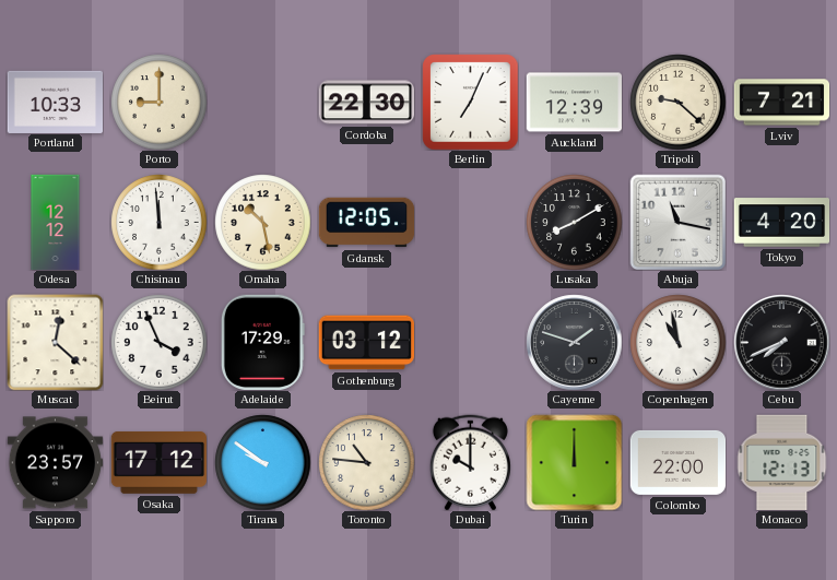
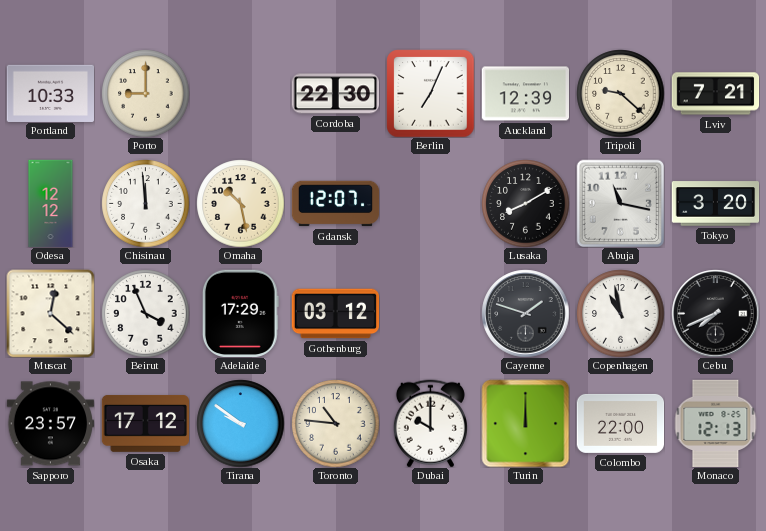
Gdansk: 12:05 -> 12:07
Tokyo: 4:20 -> 3:20
